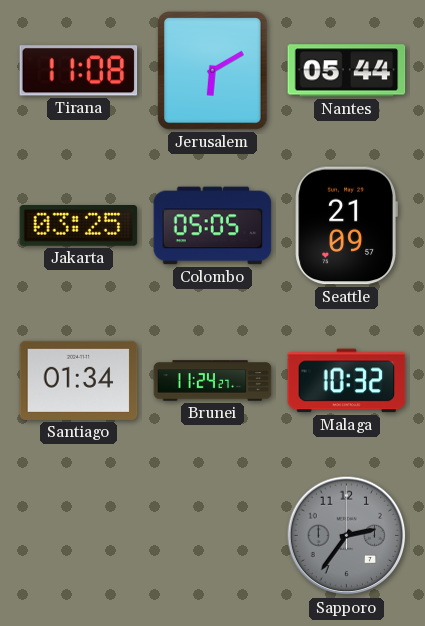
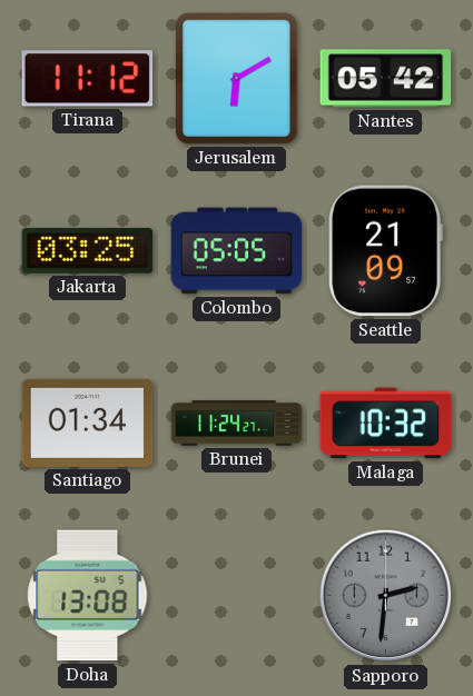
Tirana: 11:08 -> 11:12
Nantes: 05:44 -> 05:42
Doha: none -> 13:08
Sapporo: 2:36 -> 2:31
